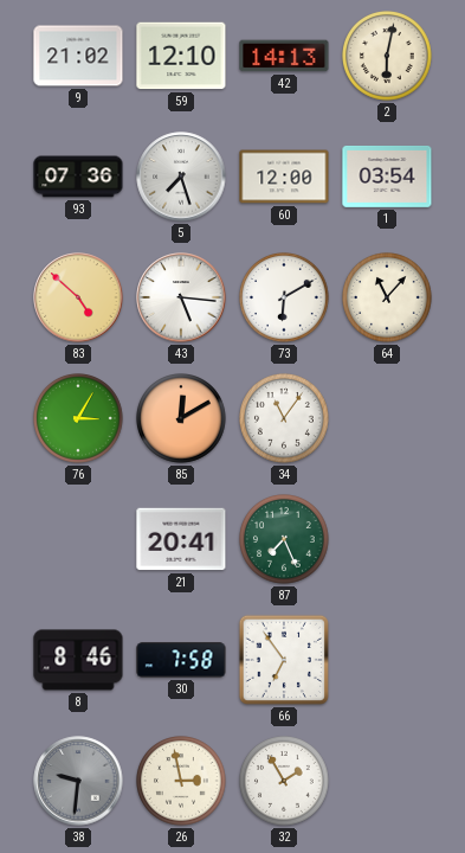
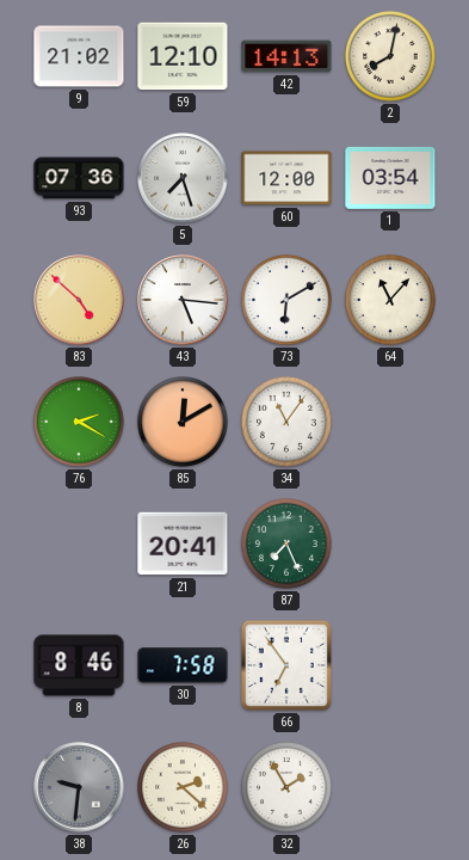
2: 6:02 -> 8:02
76: 3:05 -> 2:20
26: 2:58 -> 2:22
